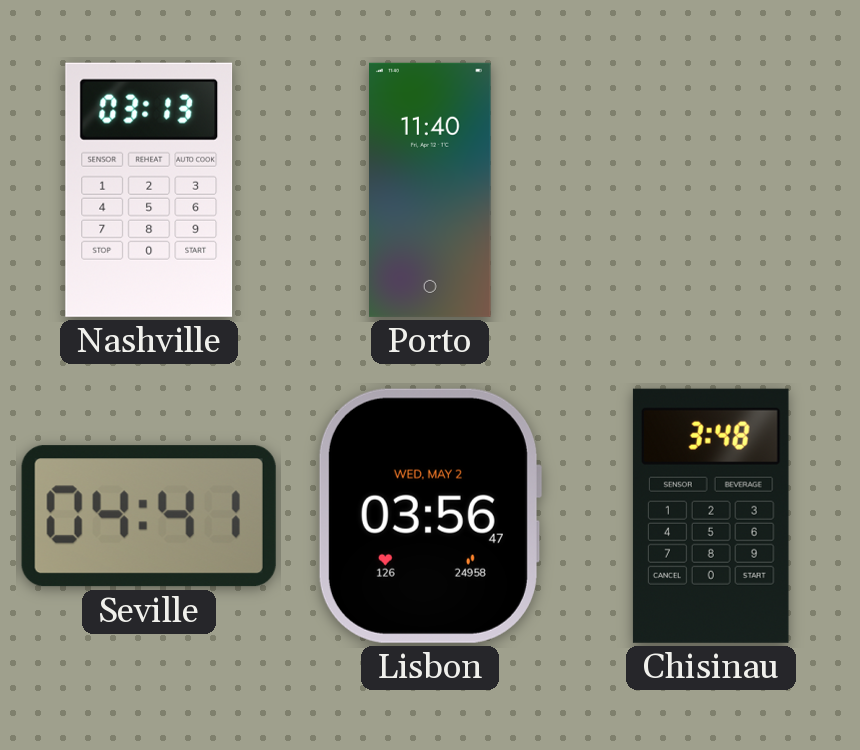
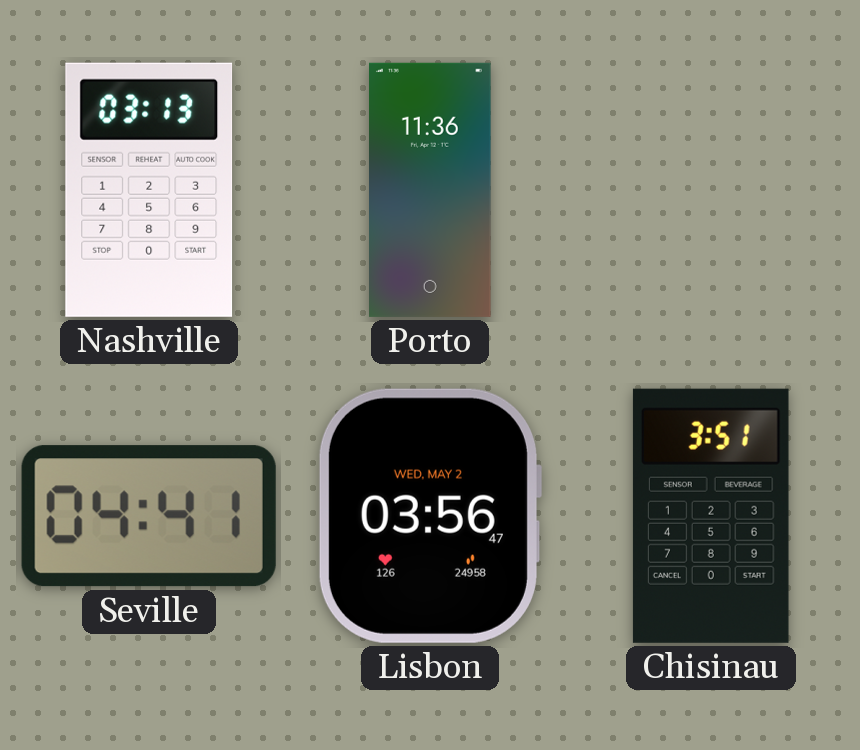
Porto: 11:40 -> 11:36
Chisinau: 3:48 -> 3:51
